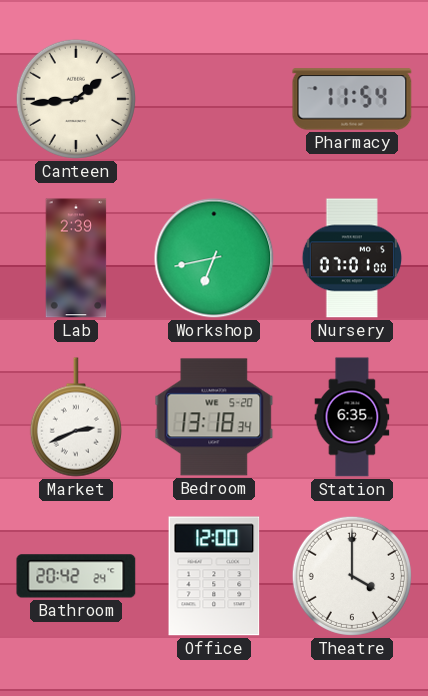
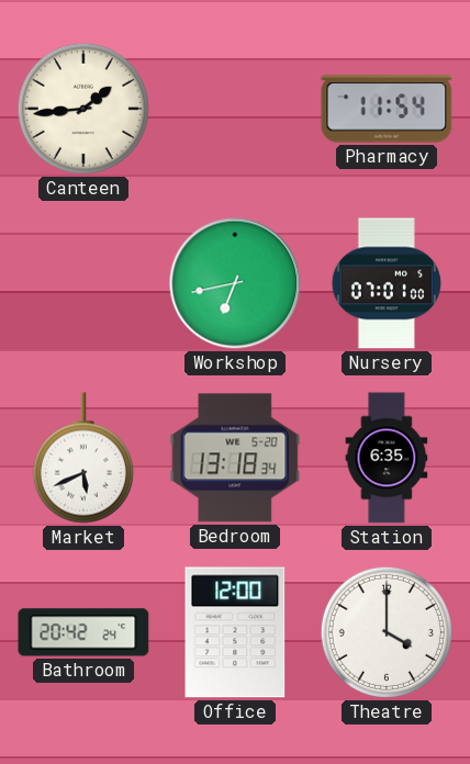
Lab: 2:39 -> none
Market: 2:41 -> 5:41
